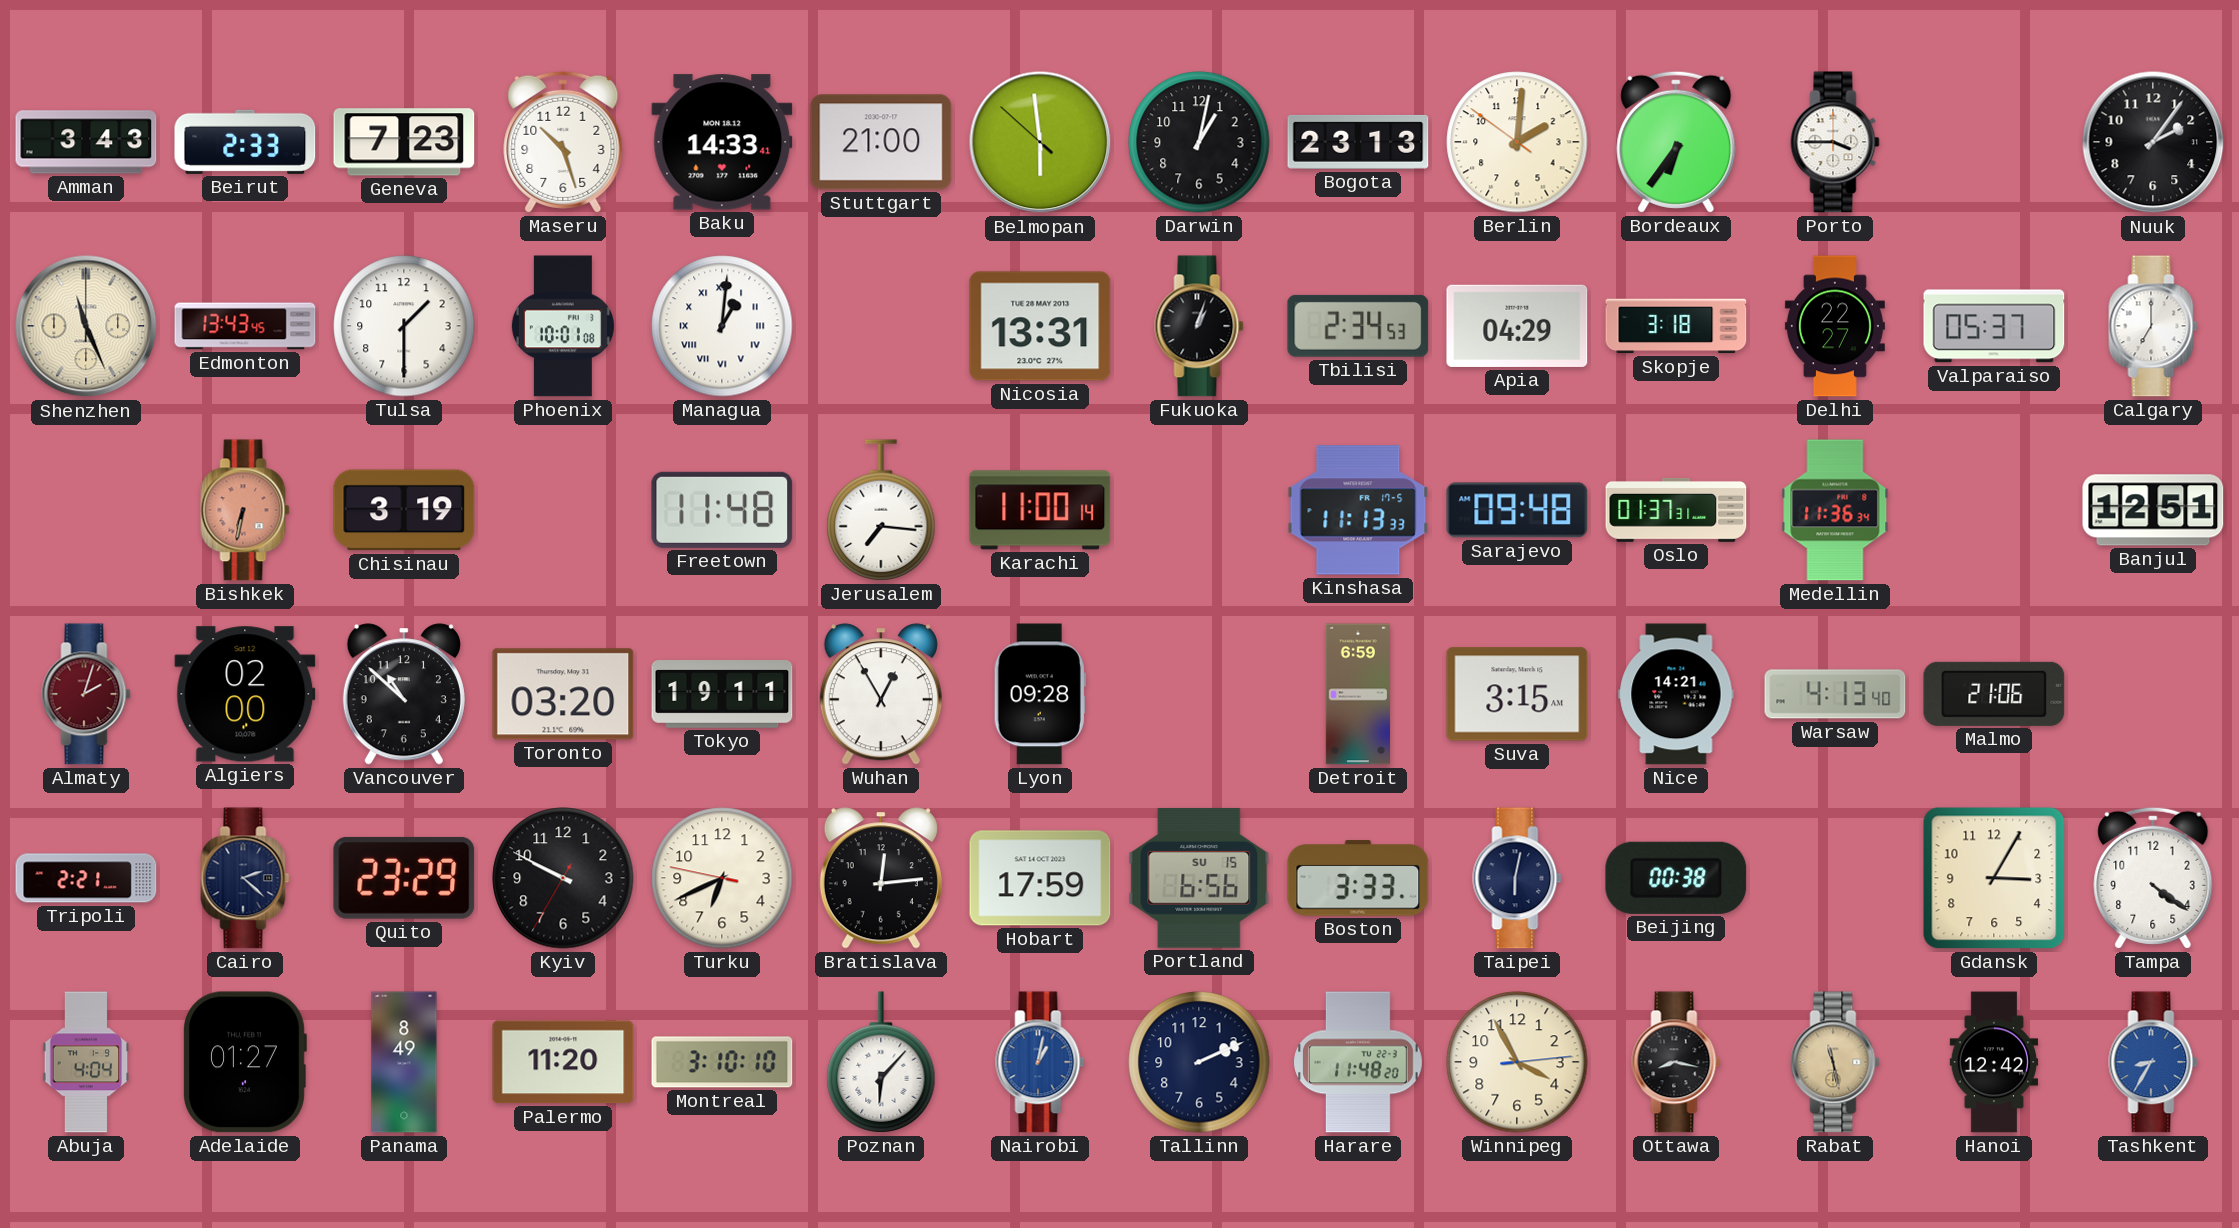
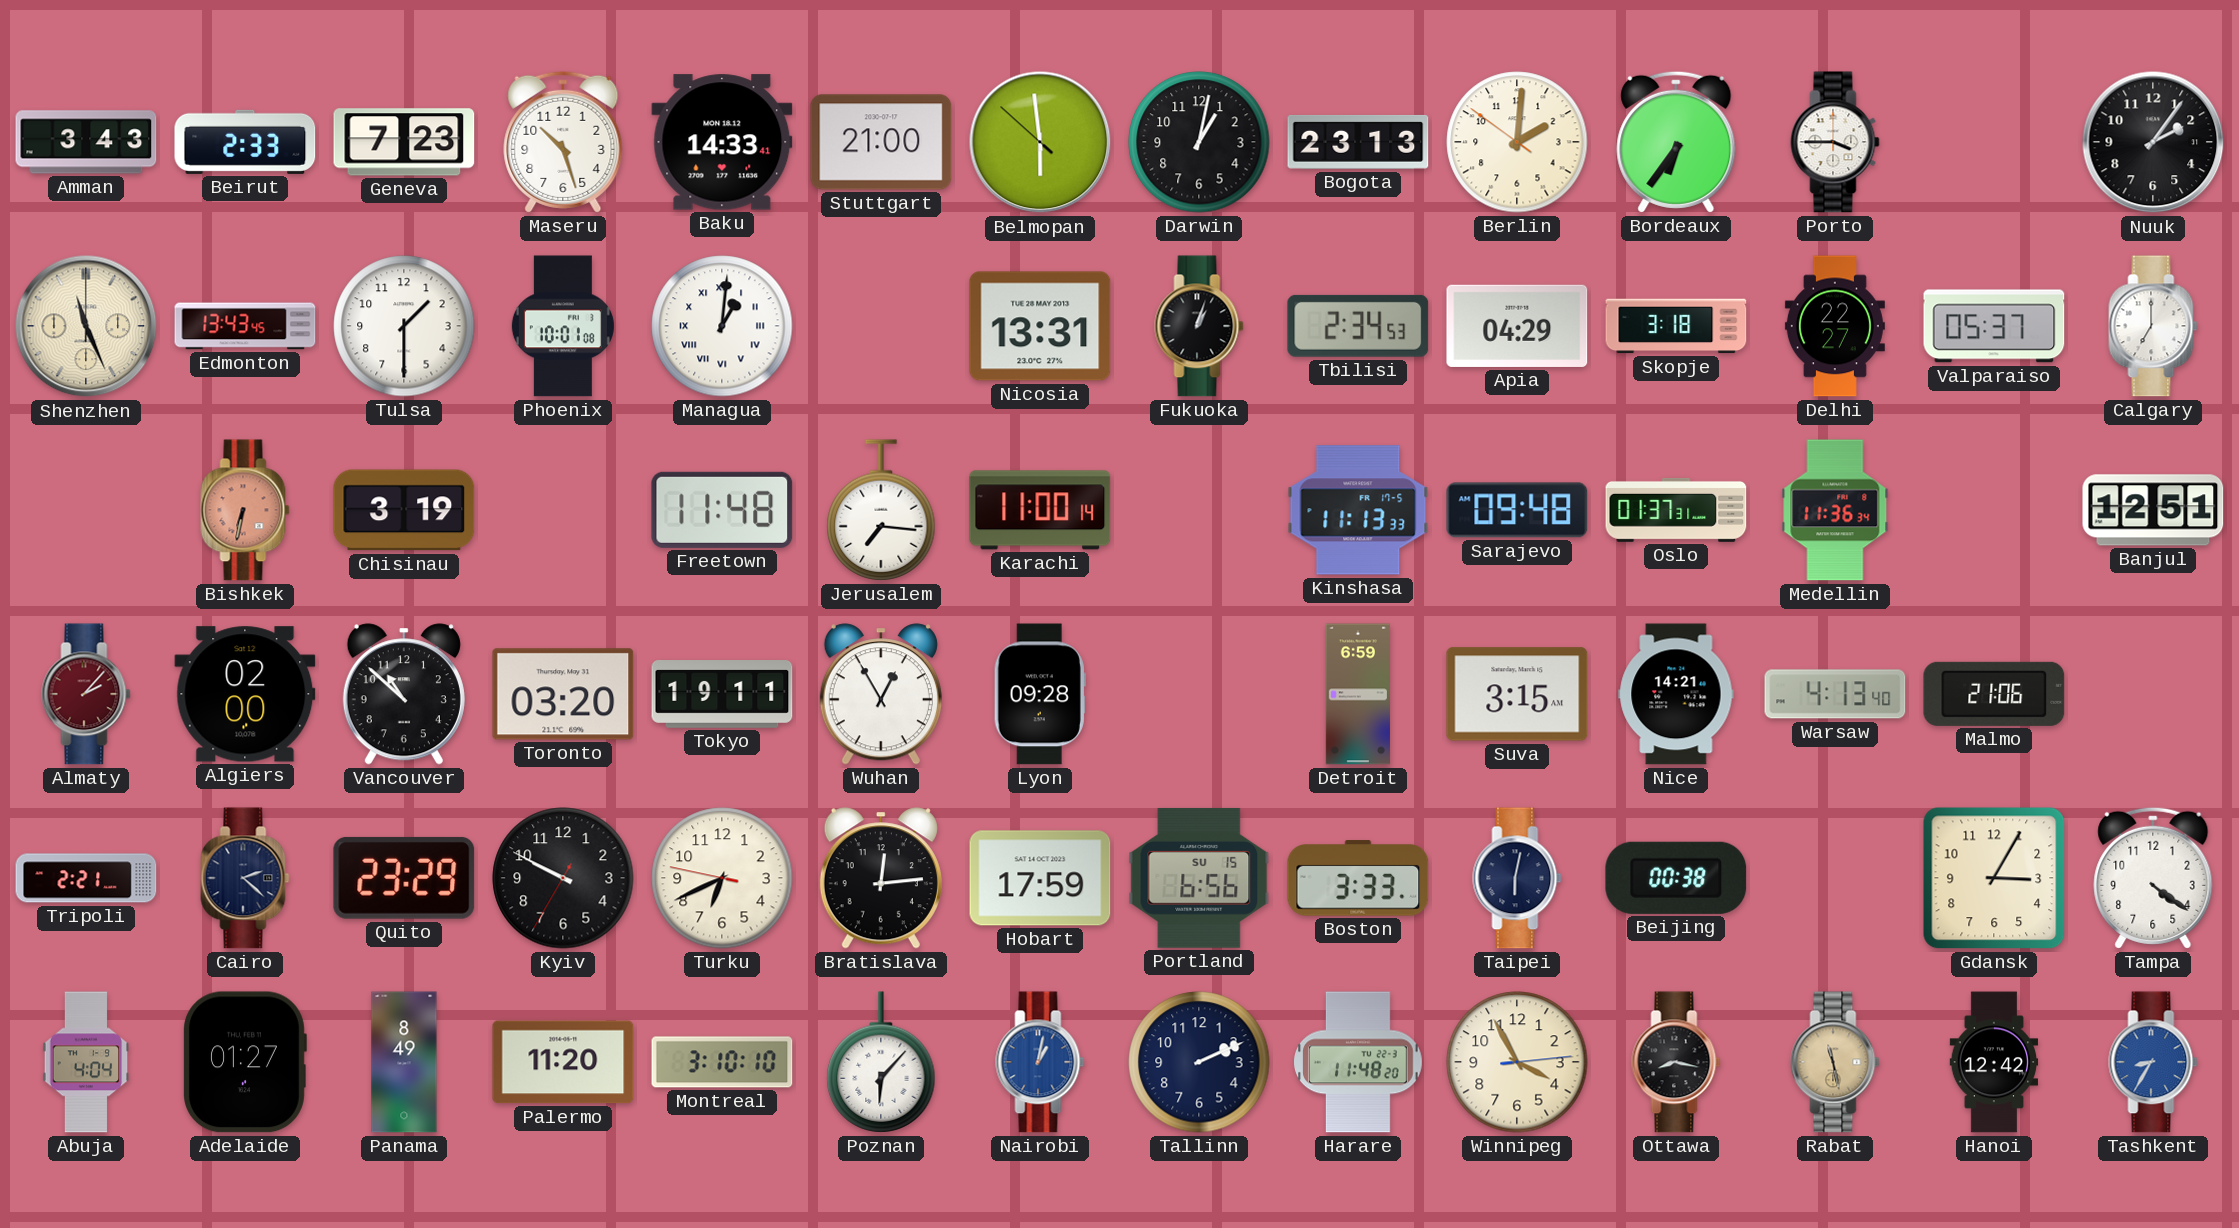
Almaty: 2:03 -> 2:07
